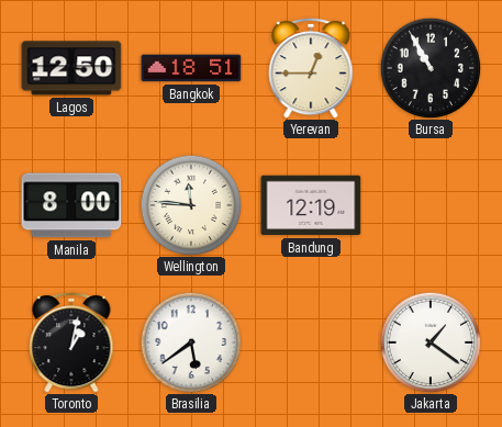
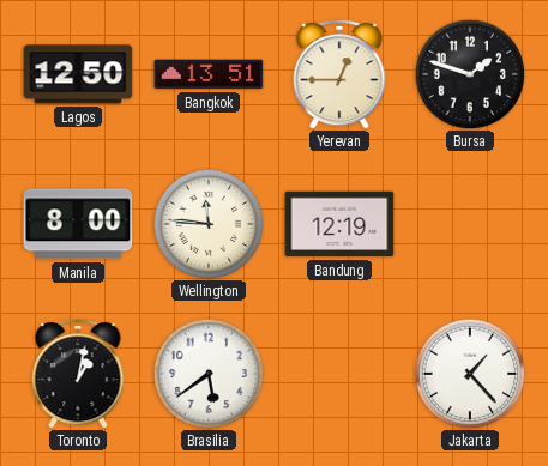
Bangkok: 18:51 -> 13:51
Bursa: 10:55 -> 1:48
Jakarta: 1:21 -> 1:23
